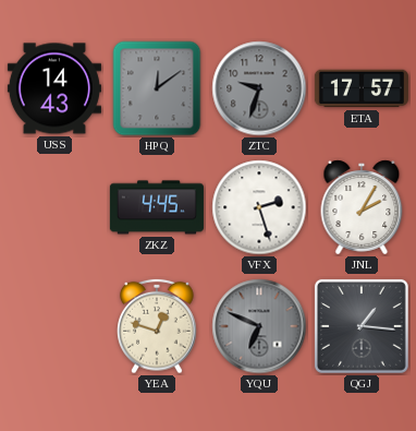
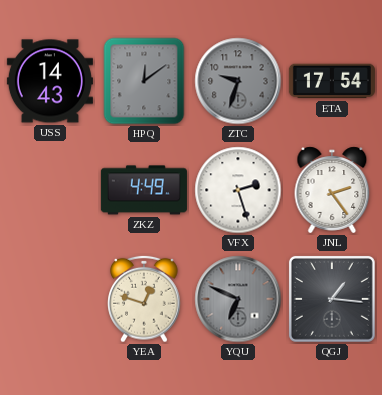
ETA: 17:57 -> 17:54
ZKZ: 4:45 -> 4:49
JNL: 2:05 -> 2:24
